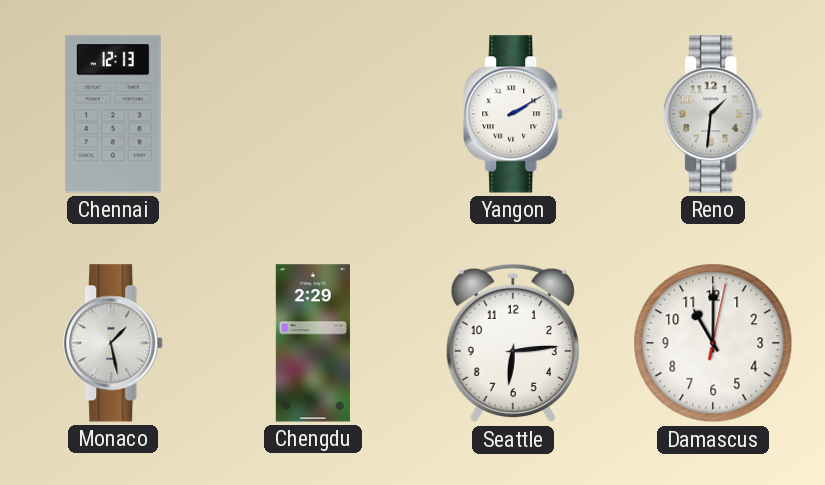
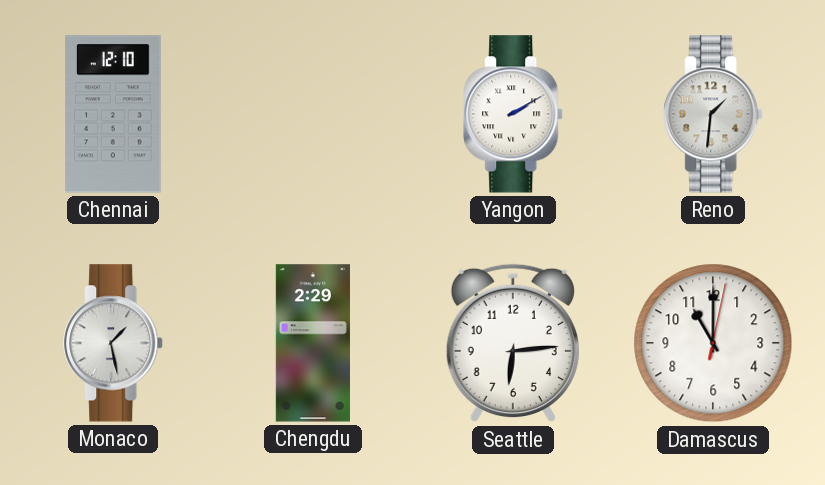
Chennai: 12:13 -> 12:10
